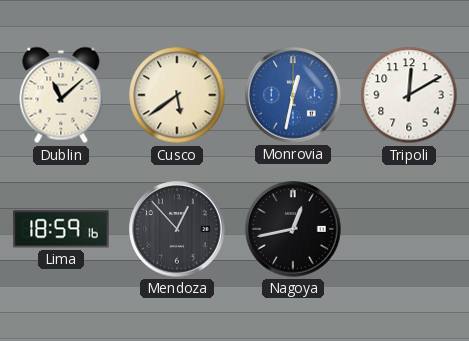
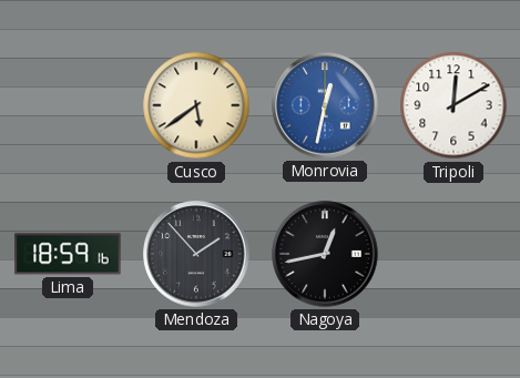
Dublin: 11:08 -> none
Mendoza: 12:53 -> 1:53
